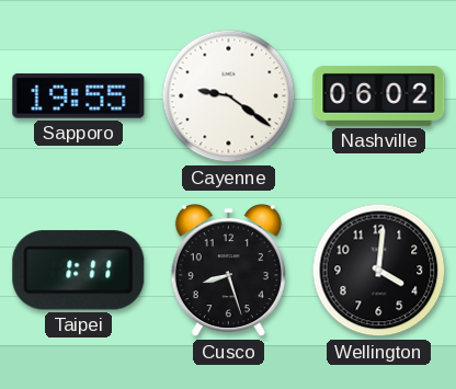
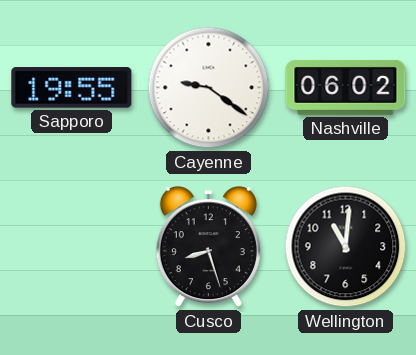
Taipei: 1:11 -> none
Wellington: 4:01 -> 11:01
